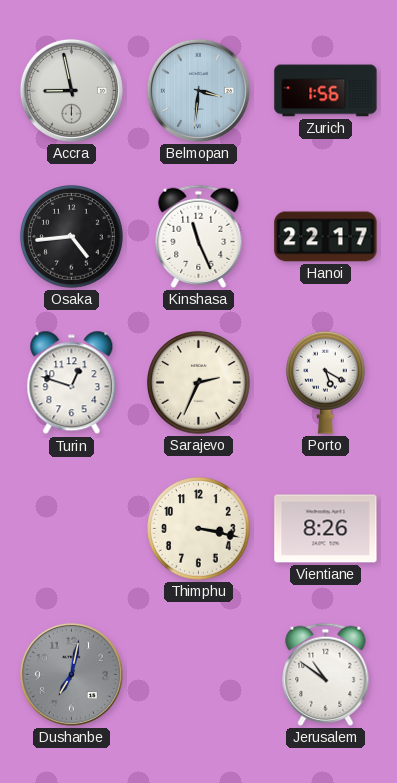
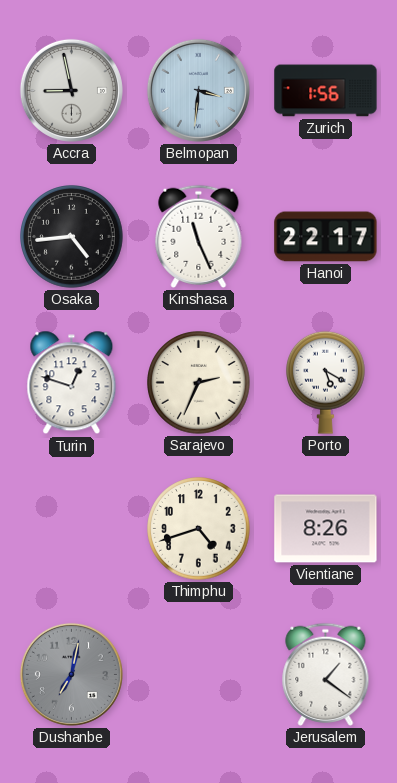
Thimphu: 3:17 -> 4:42
Jerusalem: 10:51 -> 1:21
